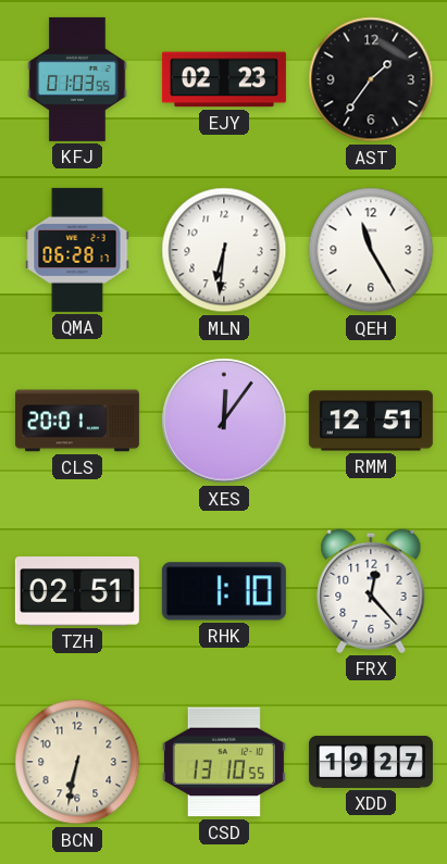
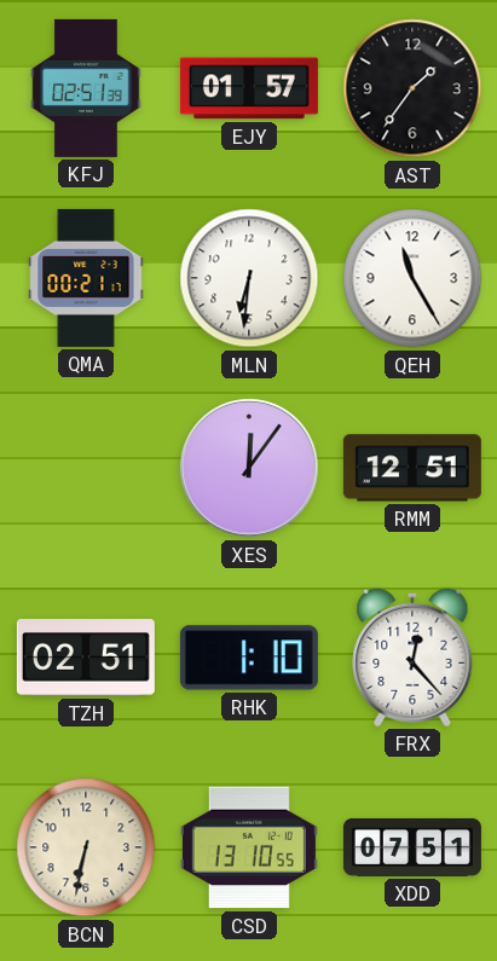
KFJ: 01:03 -> 02:51
EJY: 02:23 -> 01:57
QMA: 06:28 -> 00:21
CLS: 20:01 -> none
XDD: 19:27 -> 07:51
